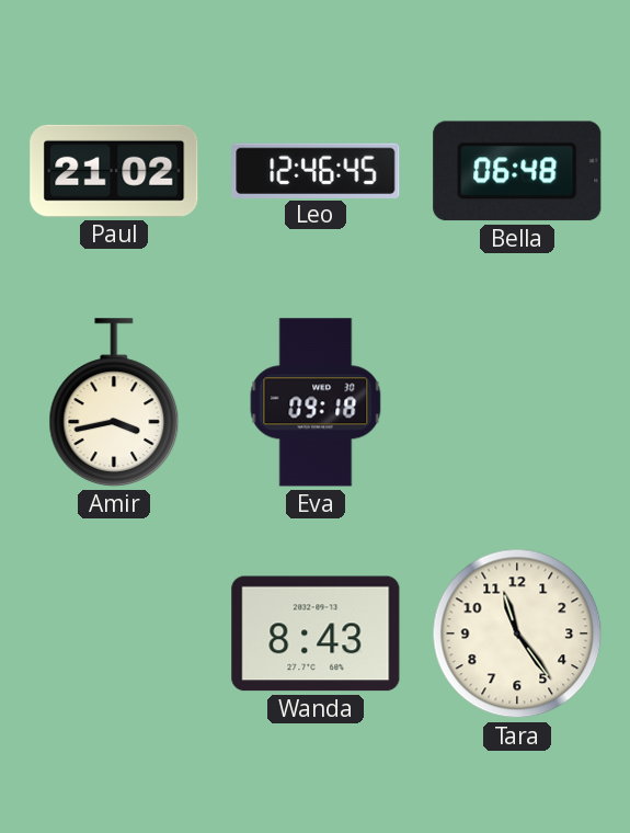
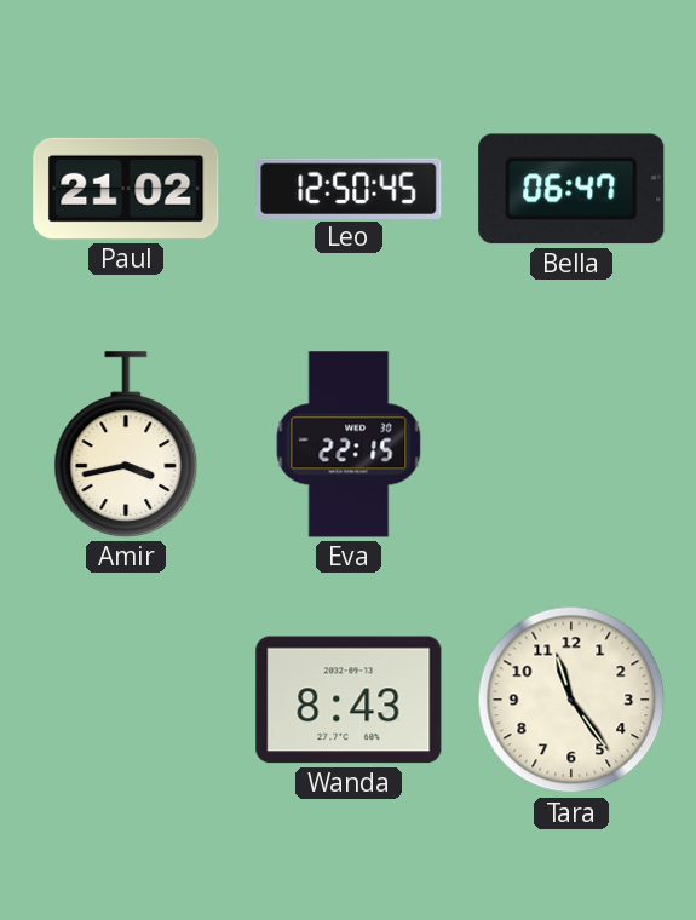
Leo: 12:46 -> 12:50
Bella: 06:48 -> 06:47
Eva: 09:18 -> 22:15
